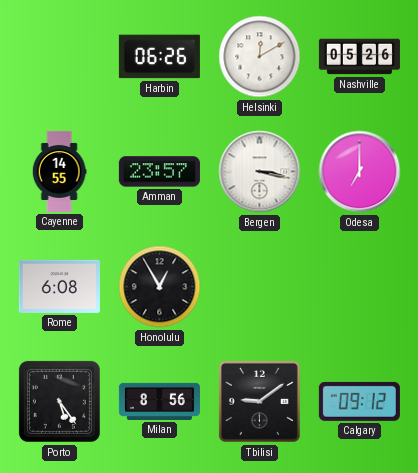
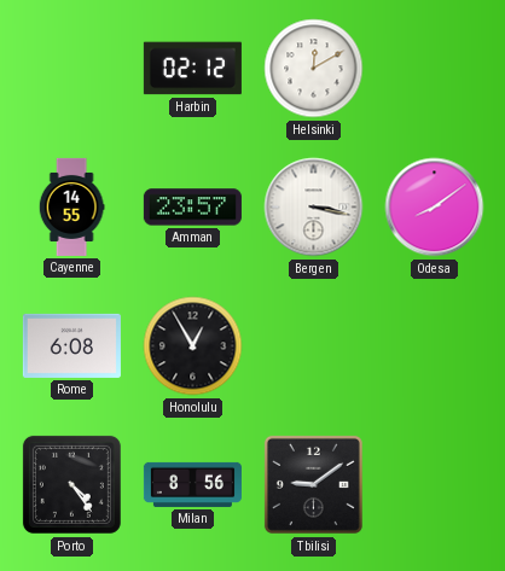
Harbin: 06:26 -> 02:12
Nashville: 05:26 -> none
Odesa: 7:00 -> 8:09
Porto: 5:24 -> 4:24
Calgary: 09:12 -> none
